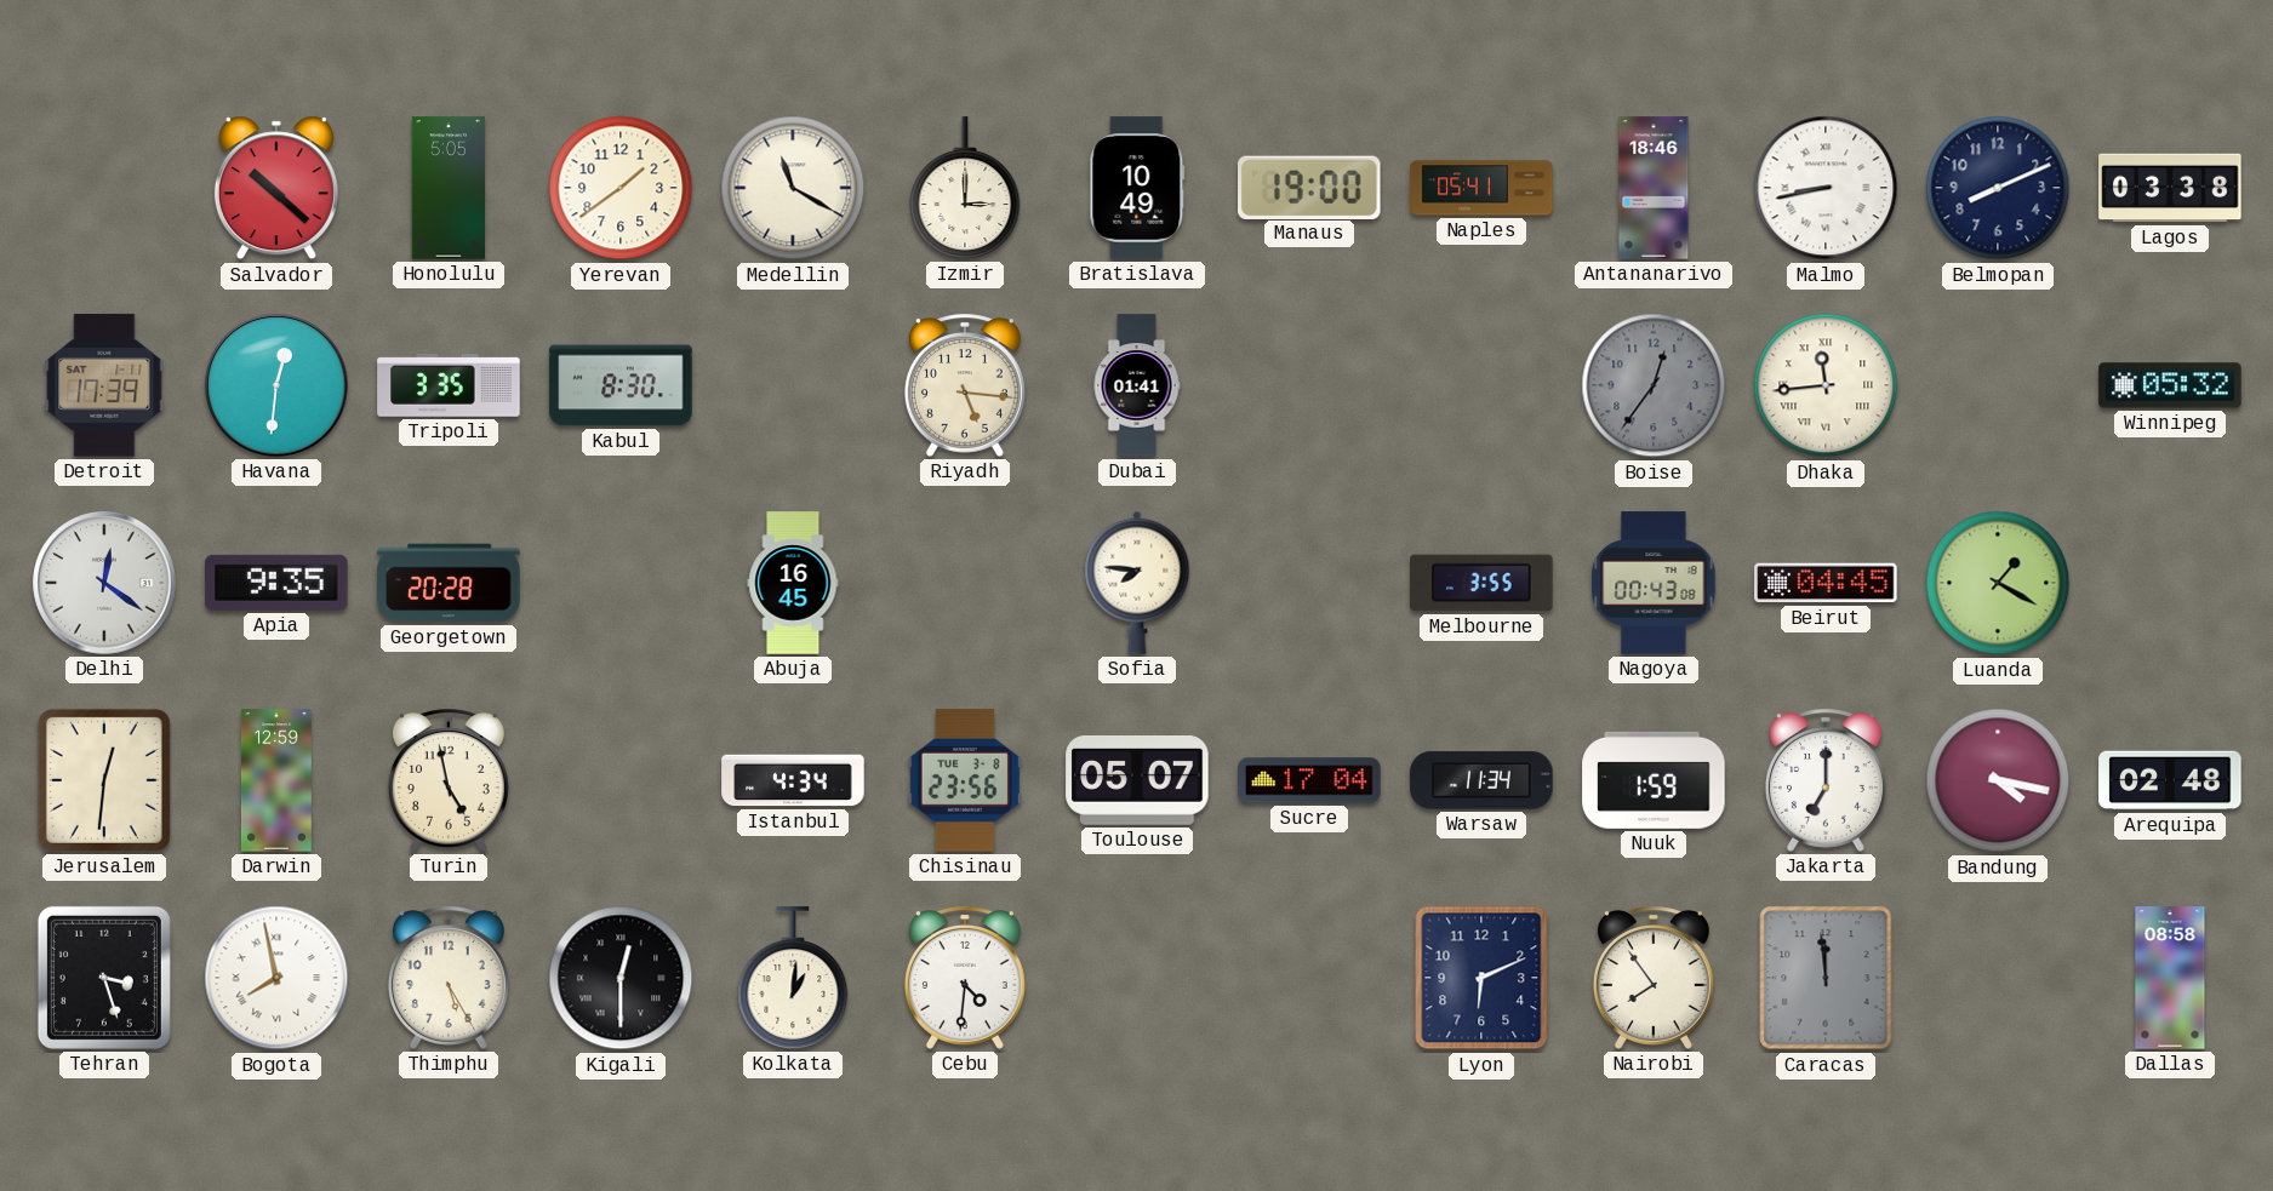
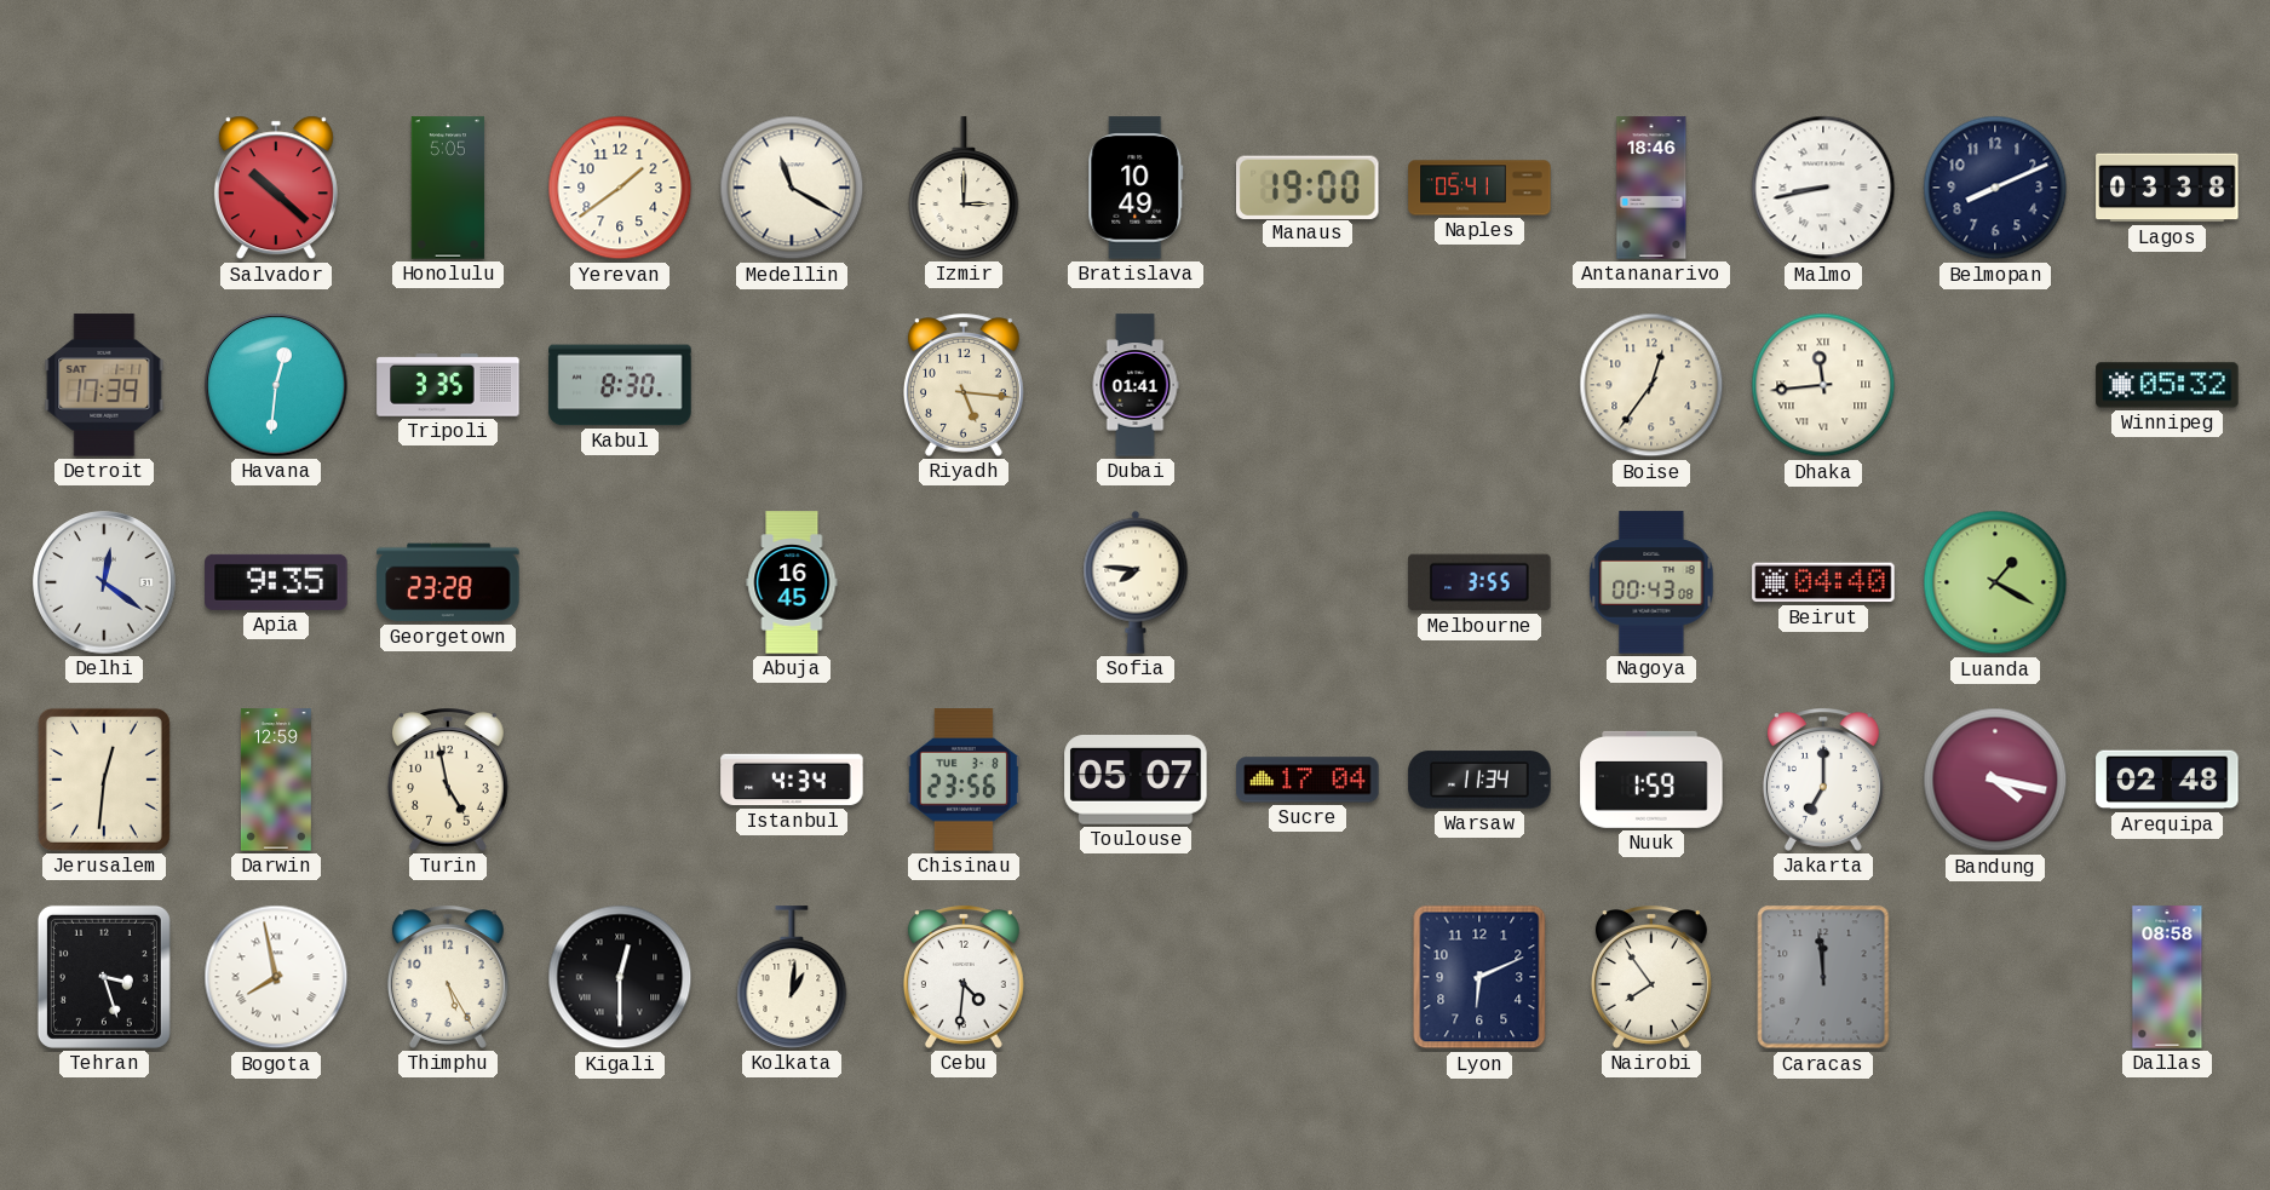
Boise dial: grey -> cream
Georgetown: 20:28 -> 23:28
Beirut: 04:45 -> 04:40
